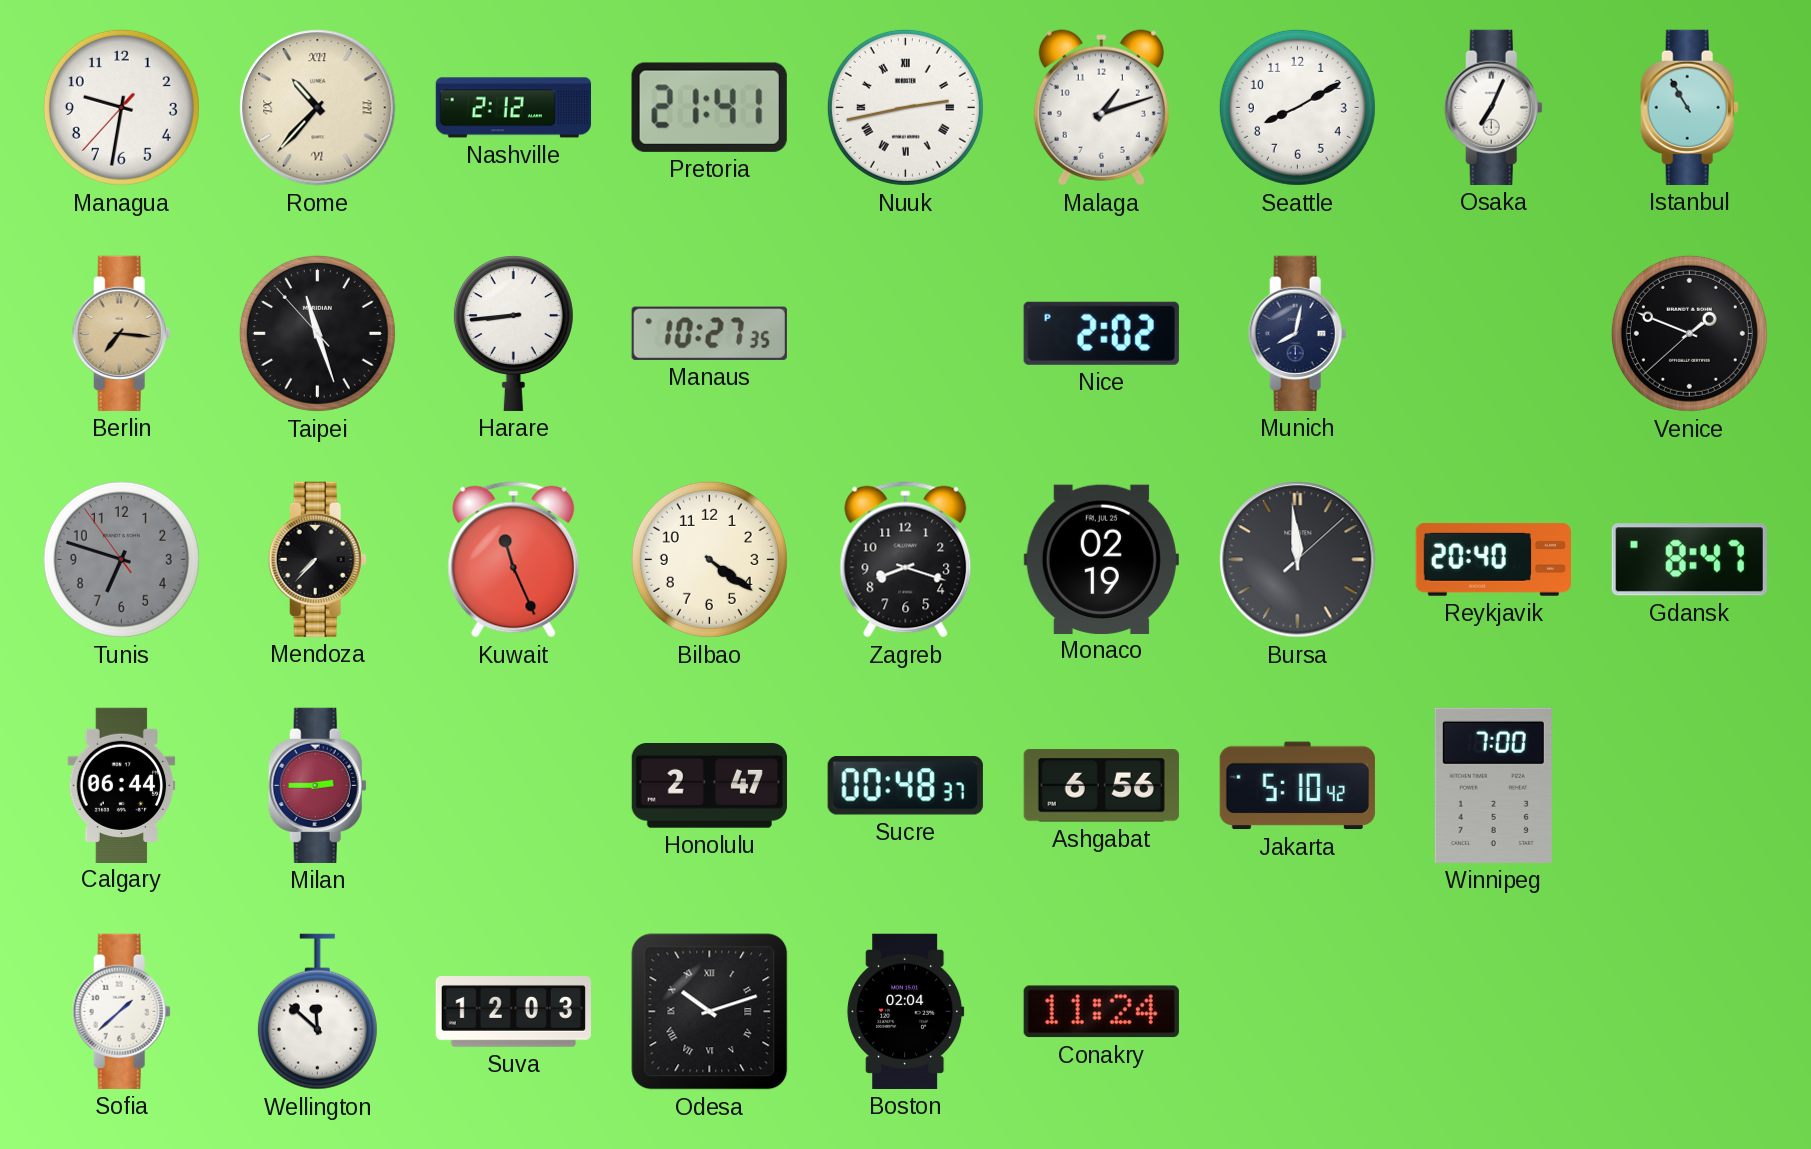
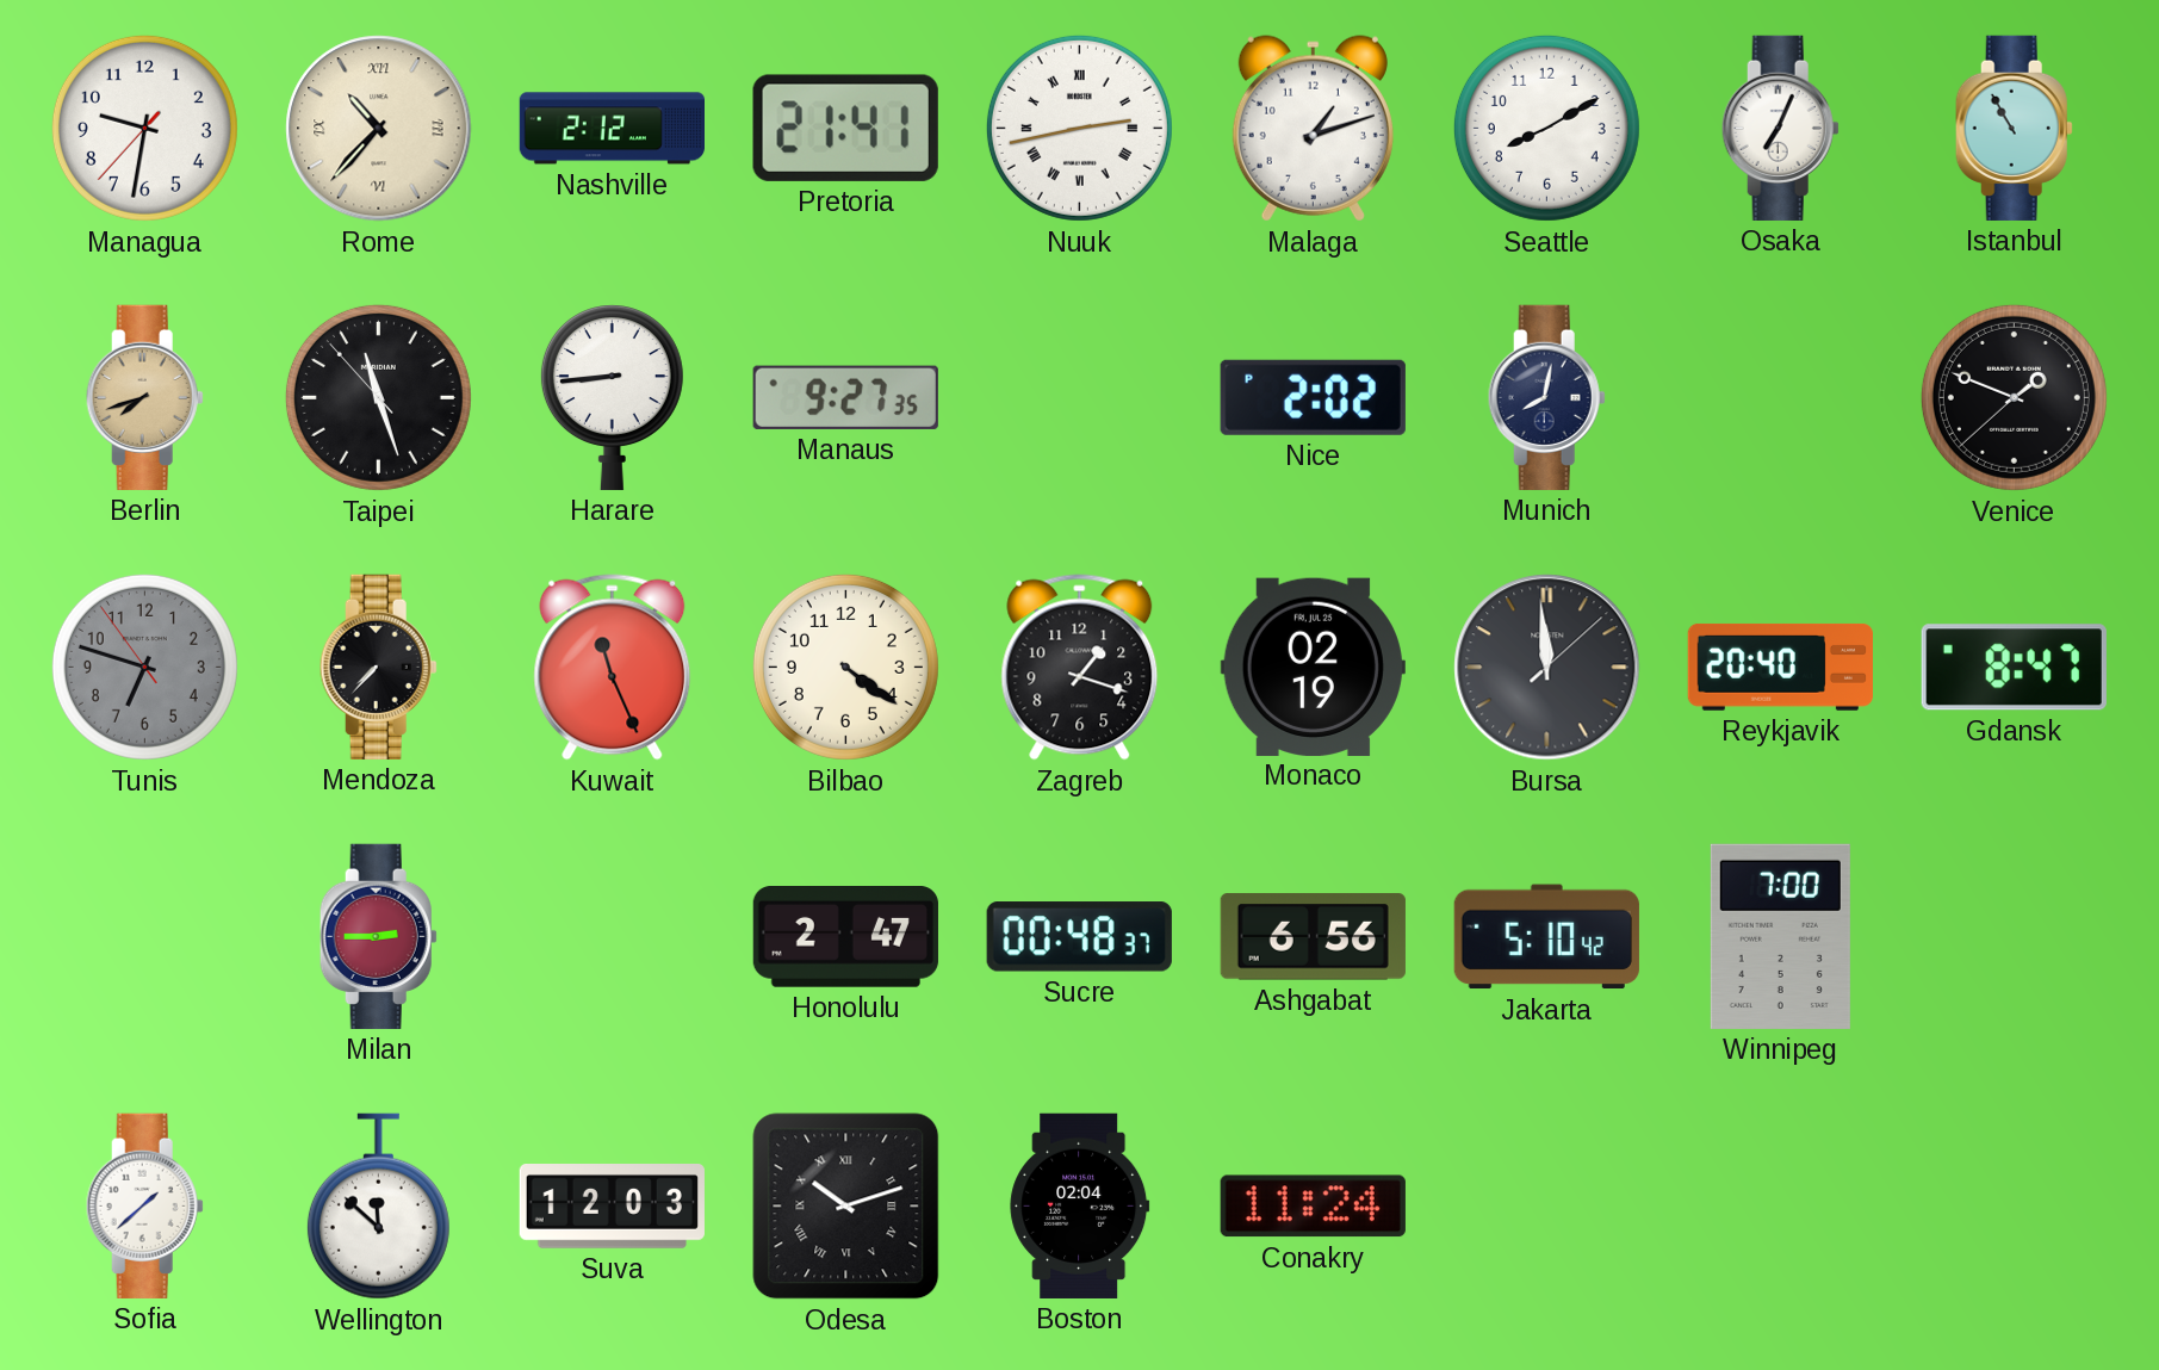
Berlin: 7:16 -> 7:42
Manaus: 10:27 -> 9:27
Zagreb: 8:18 -> 1:18
Calgary: 06:44 -> none
